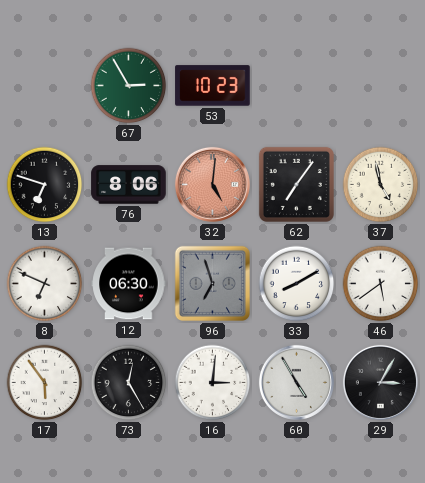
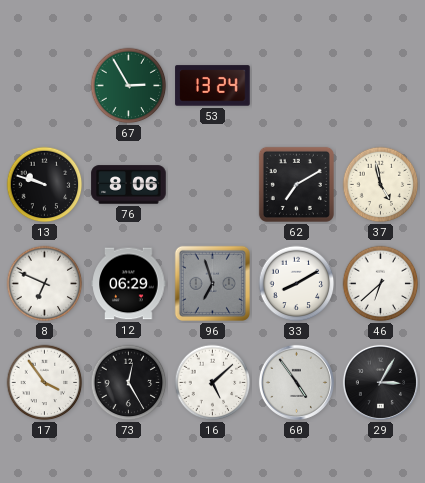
53: 10:23 -> 13:24
13: 6:48 -> 9:48
32: 5:01 -> none
62: 7:06 -> 7:10
12: 06:30 -> 06:29
46: 5:39 -> 6:38
17: 5:54 -> 3:54
16: 3:01 -> 5:08
60: 4:55 -> 4:54
